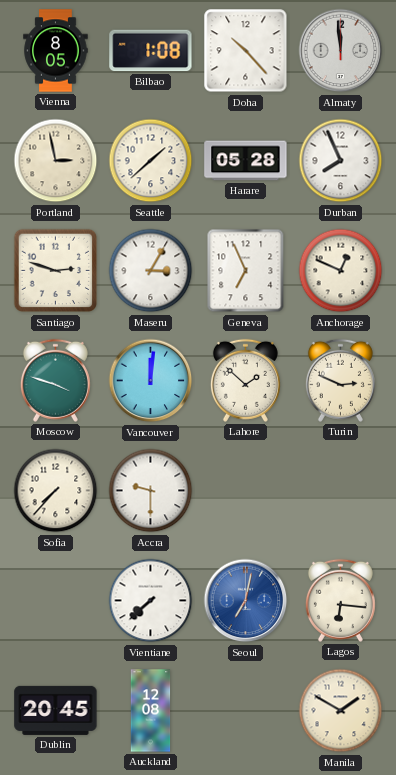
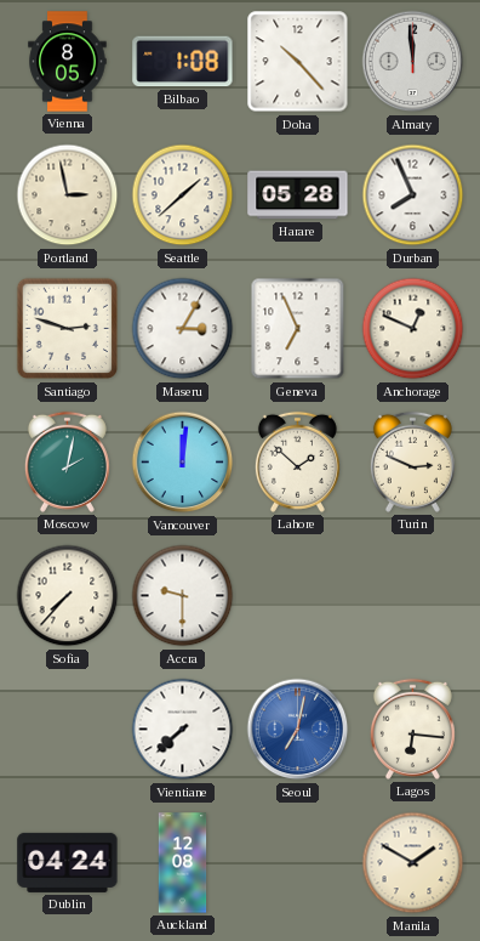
Moscow: 3:48 -> 2:02
Dublin: 20:45 -> 04:24
